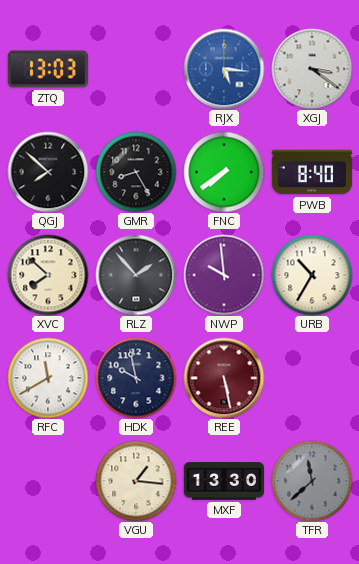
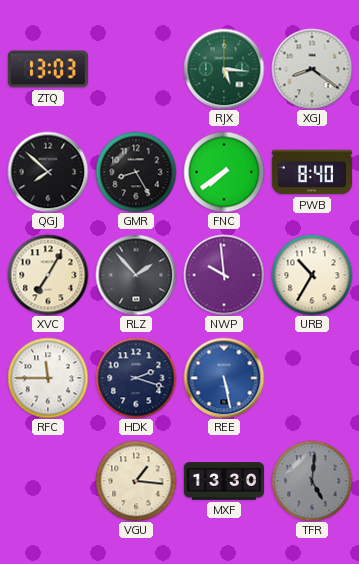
RJX dial: blue -> green
XGJ: 3:21 -> 8:21
XVC: 7:52 -> 7:05
RFC: 11:40 -> 11:45
HDK: 9:58 -> 2:18
REE dial: burgundy -> blue
TFR: 11:38 -> 5:01
